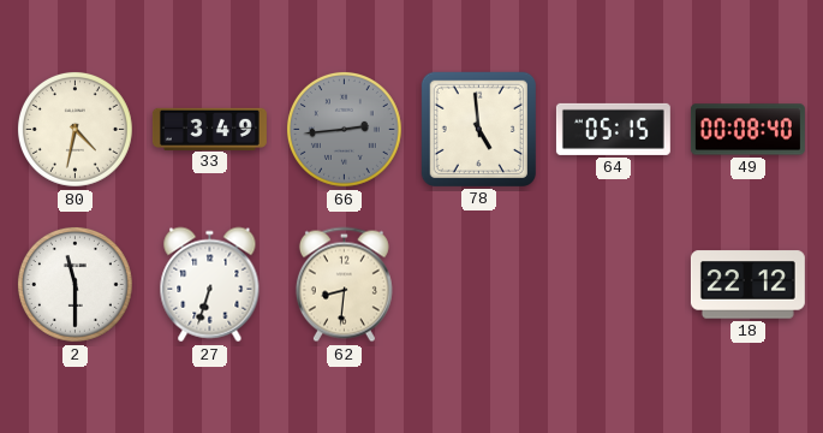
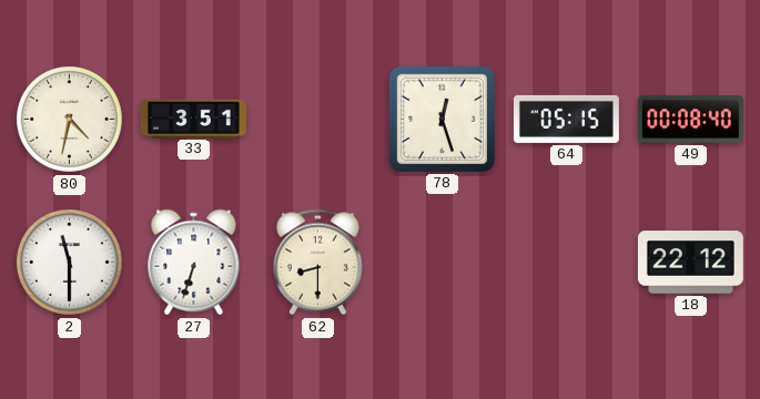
33: 3:49 -> 3:51
66: 2:44 -> none
78: 4:59 -> 12:27
62: 8:31 -> 8:30
